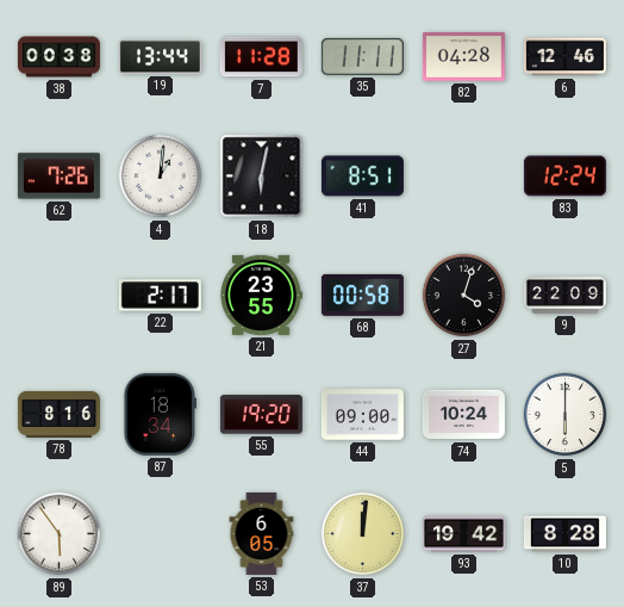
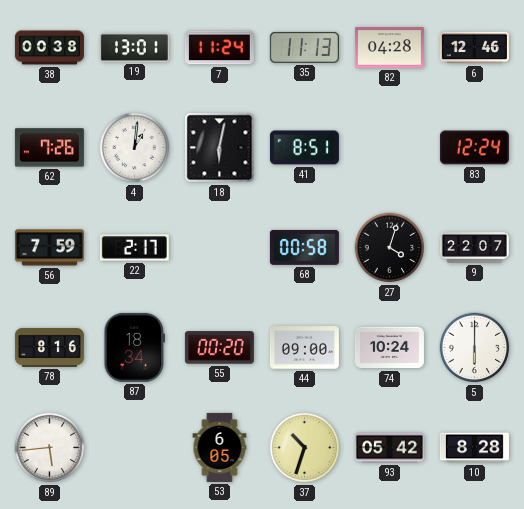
19: 13:44 -> 13:01
7: 11:28 -> 11:24
35: 11:11 -> 11:13
56: none -> 7:59
21: 23:55 -> none
9: 22:09 -> 22:07
55: 19:20 -> 00:20
89: 5:54 -> 5:44
37: 12:01 -> 10:33
93: 19:42 -> 05:42
